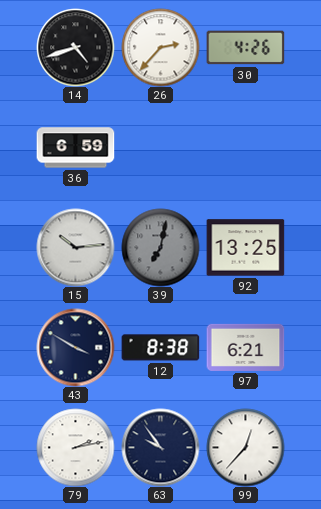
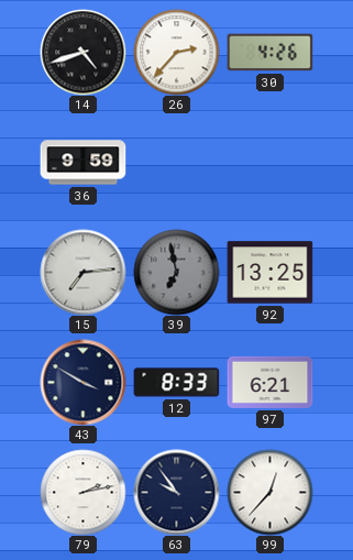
36: 6:59 -> 9:59
15: 10:14 -> 7:14
39: 7:02 -> 6:58
12: 8:38 -> 8:33
